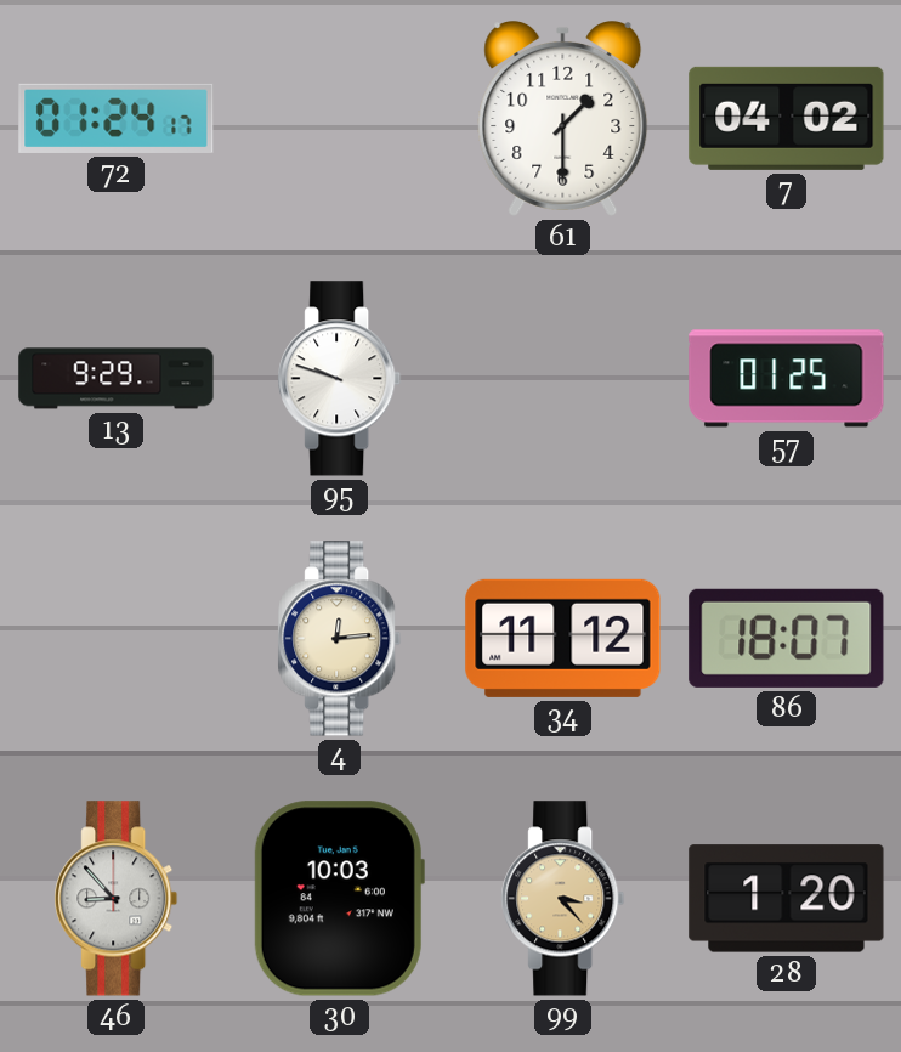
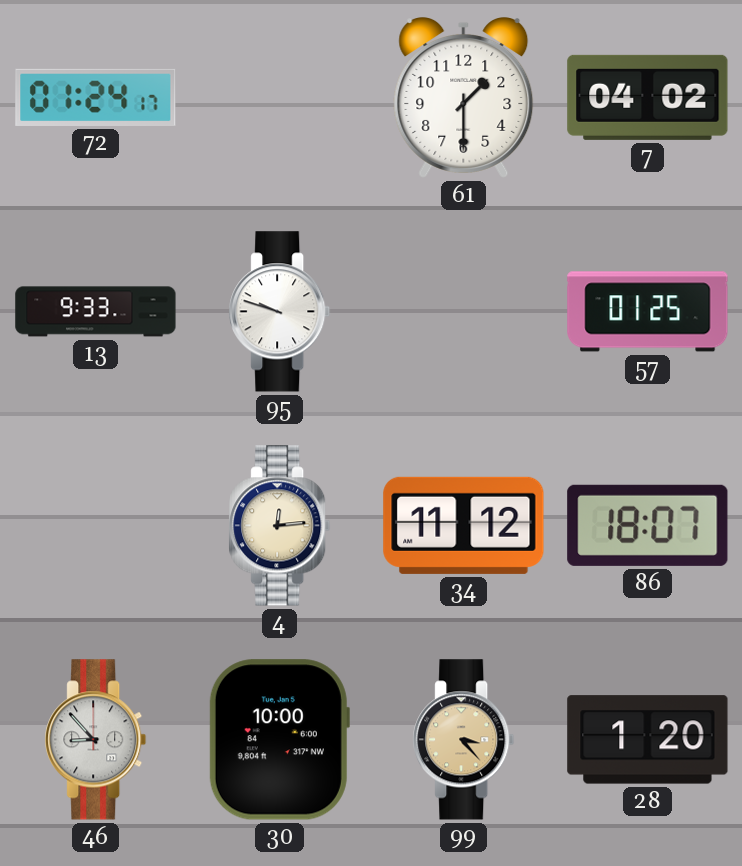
13: 9:29 -> 9:33
30: 10:03 -> 10:00
